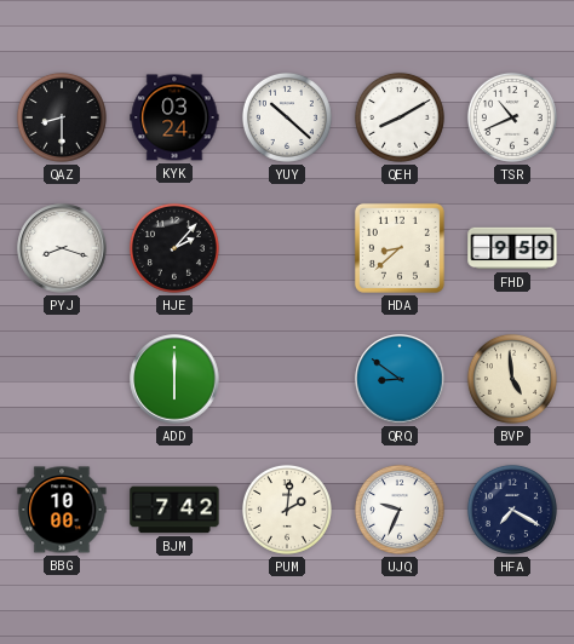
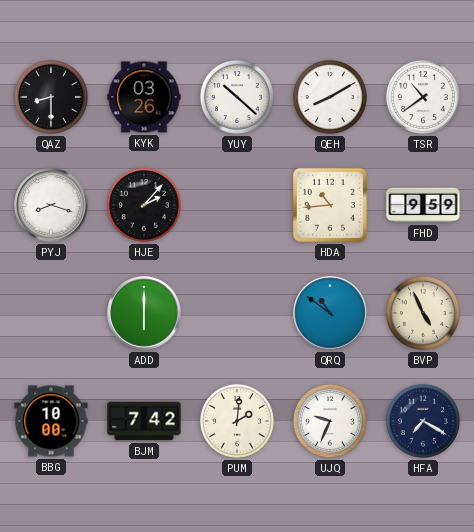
KYK: 03:24 -> 03:26
TSR: 10:41 -> 10:39
HDA: 8:38 -> 10:44
QRQ: 8:51 -> 10:51
BVP: 4:59 -> 4:56
